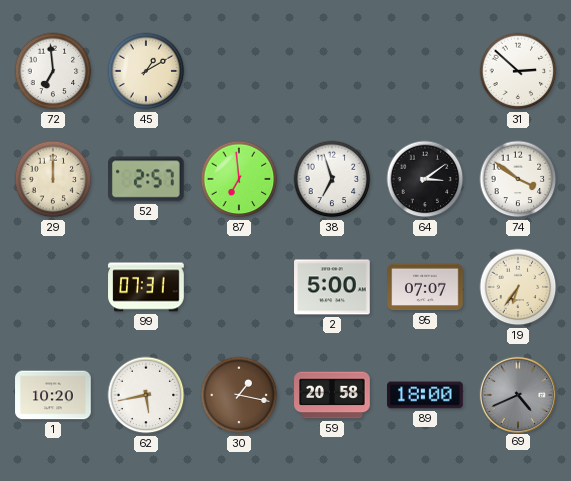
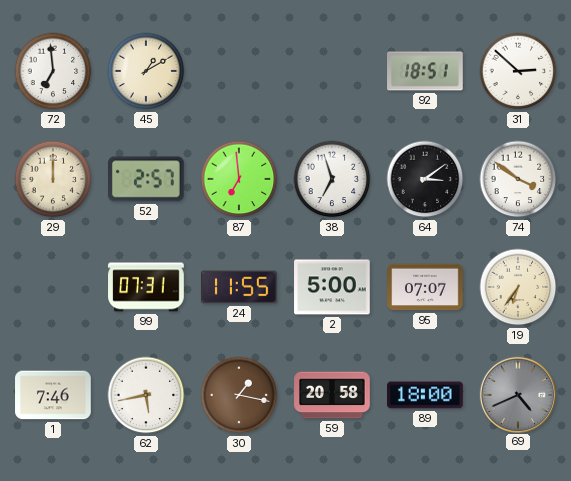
92: none -> 18:51
24: none -> 11:55
1: 10:20 -> 7:46
